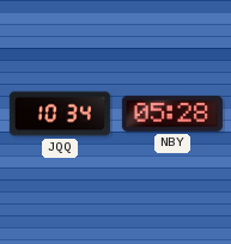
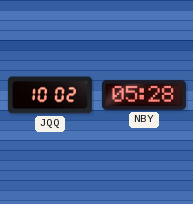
JQQ: 10:34 -> 10:02
